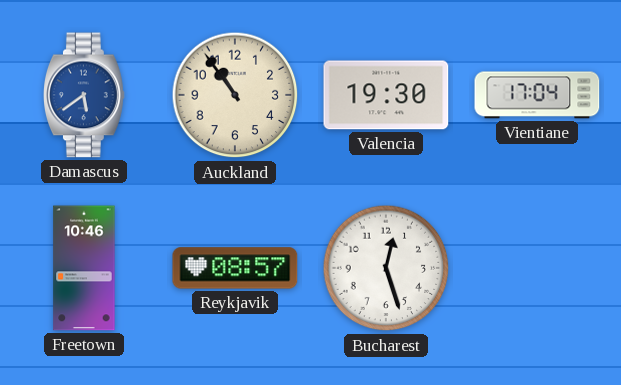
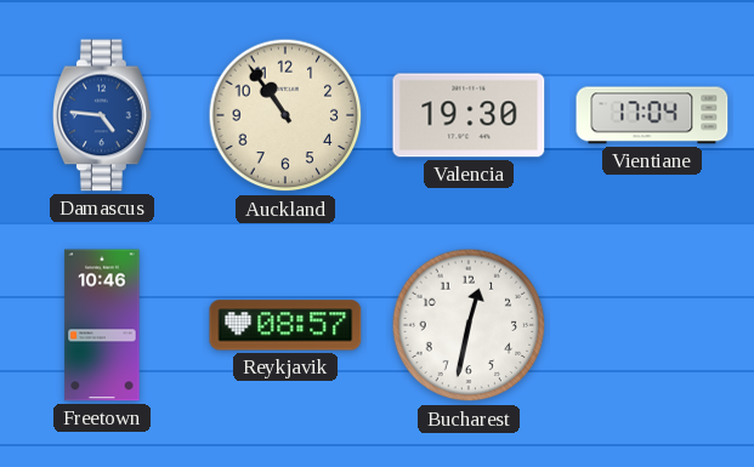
Damascus: 5:39 -> 4:46
Bucharest: 12:27 -> 12:32
